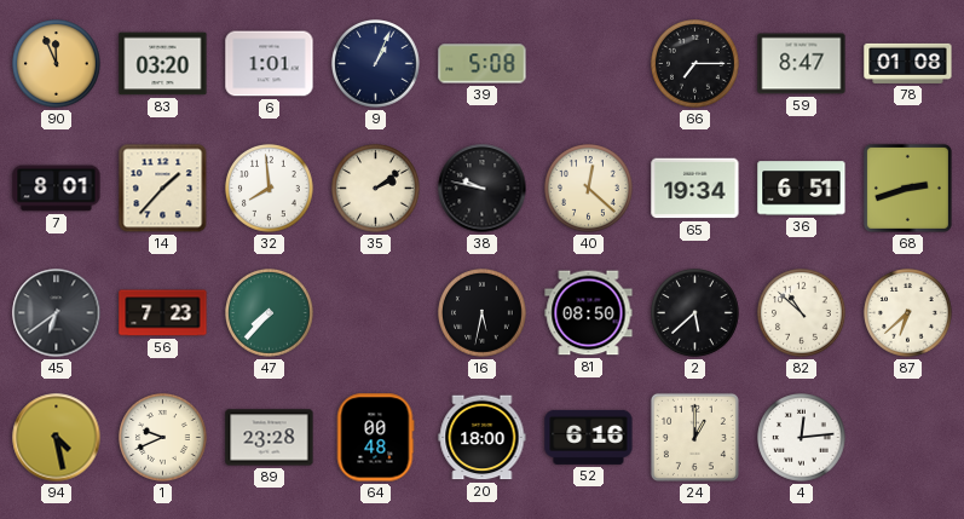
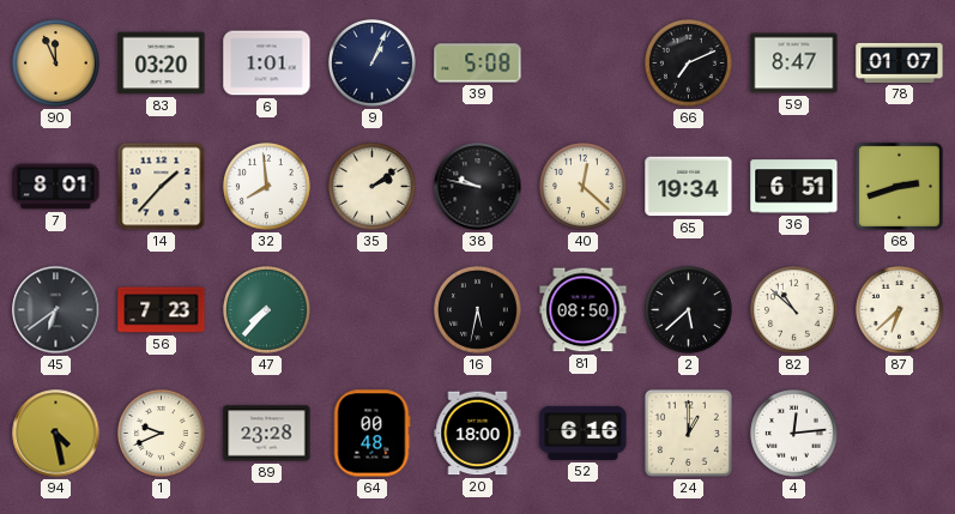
66: 7:15 -> 7:11
78: 01:08 -> 01:07
